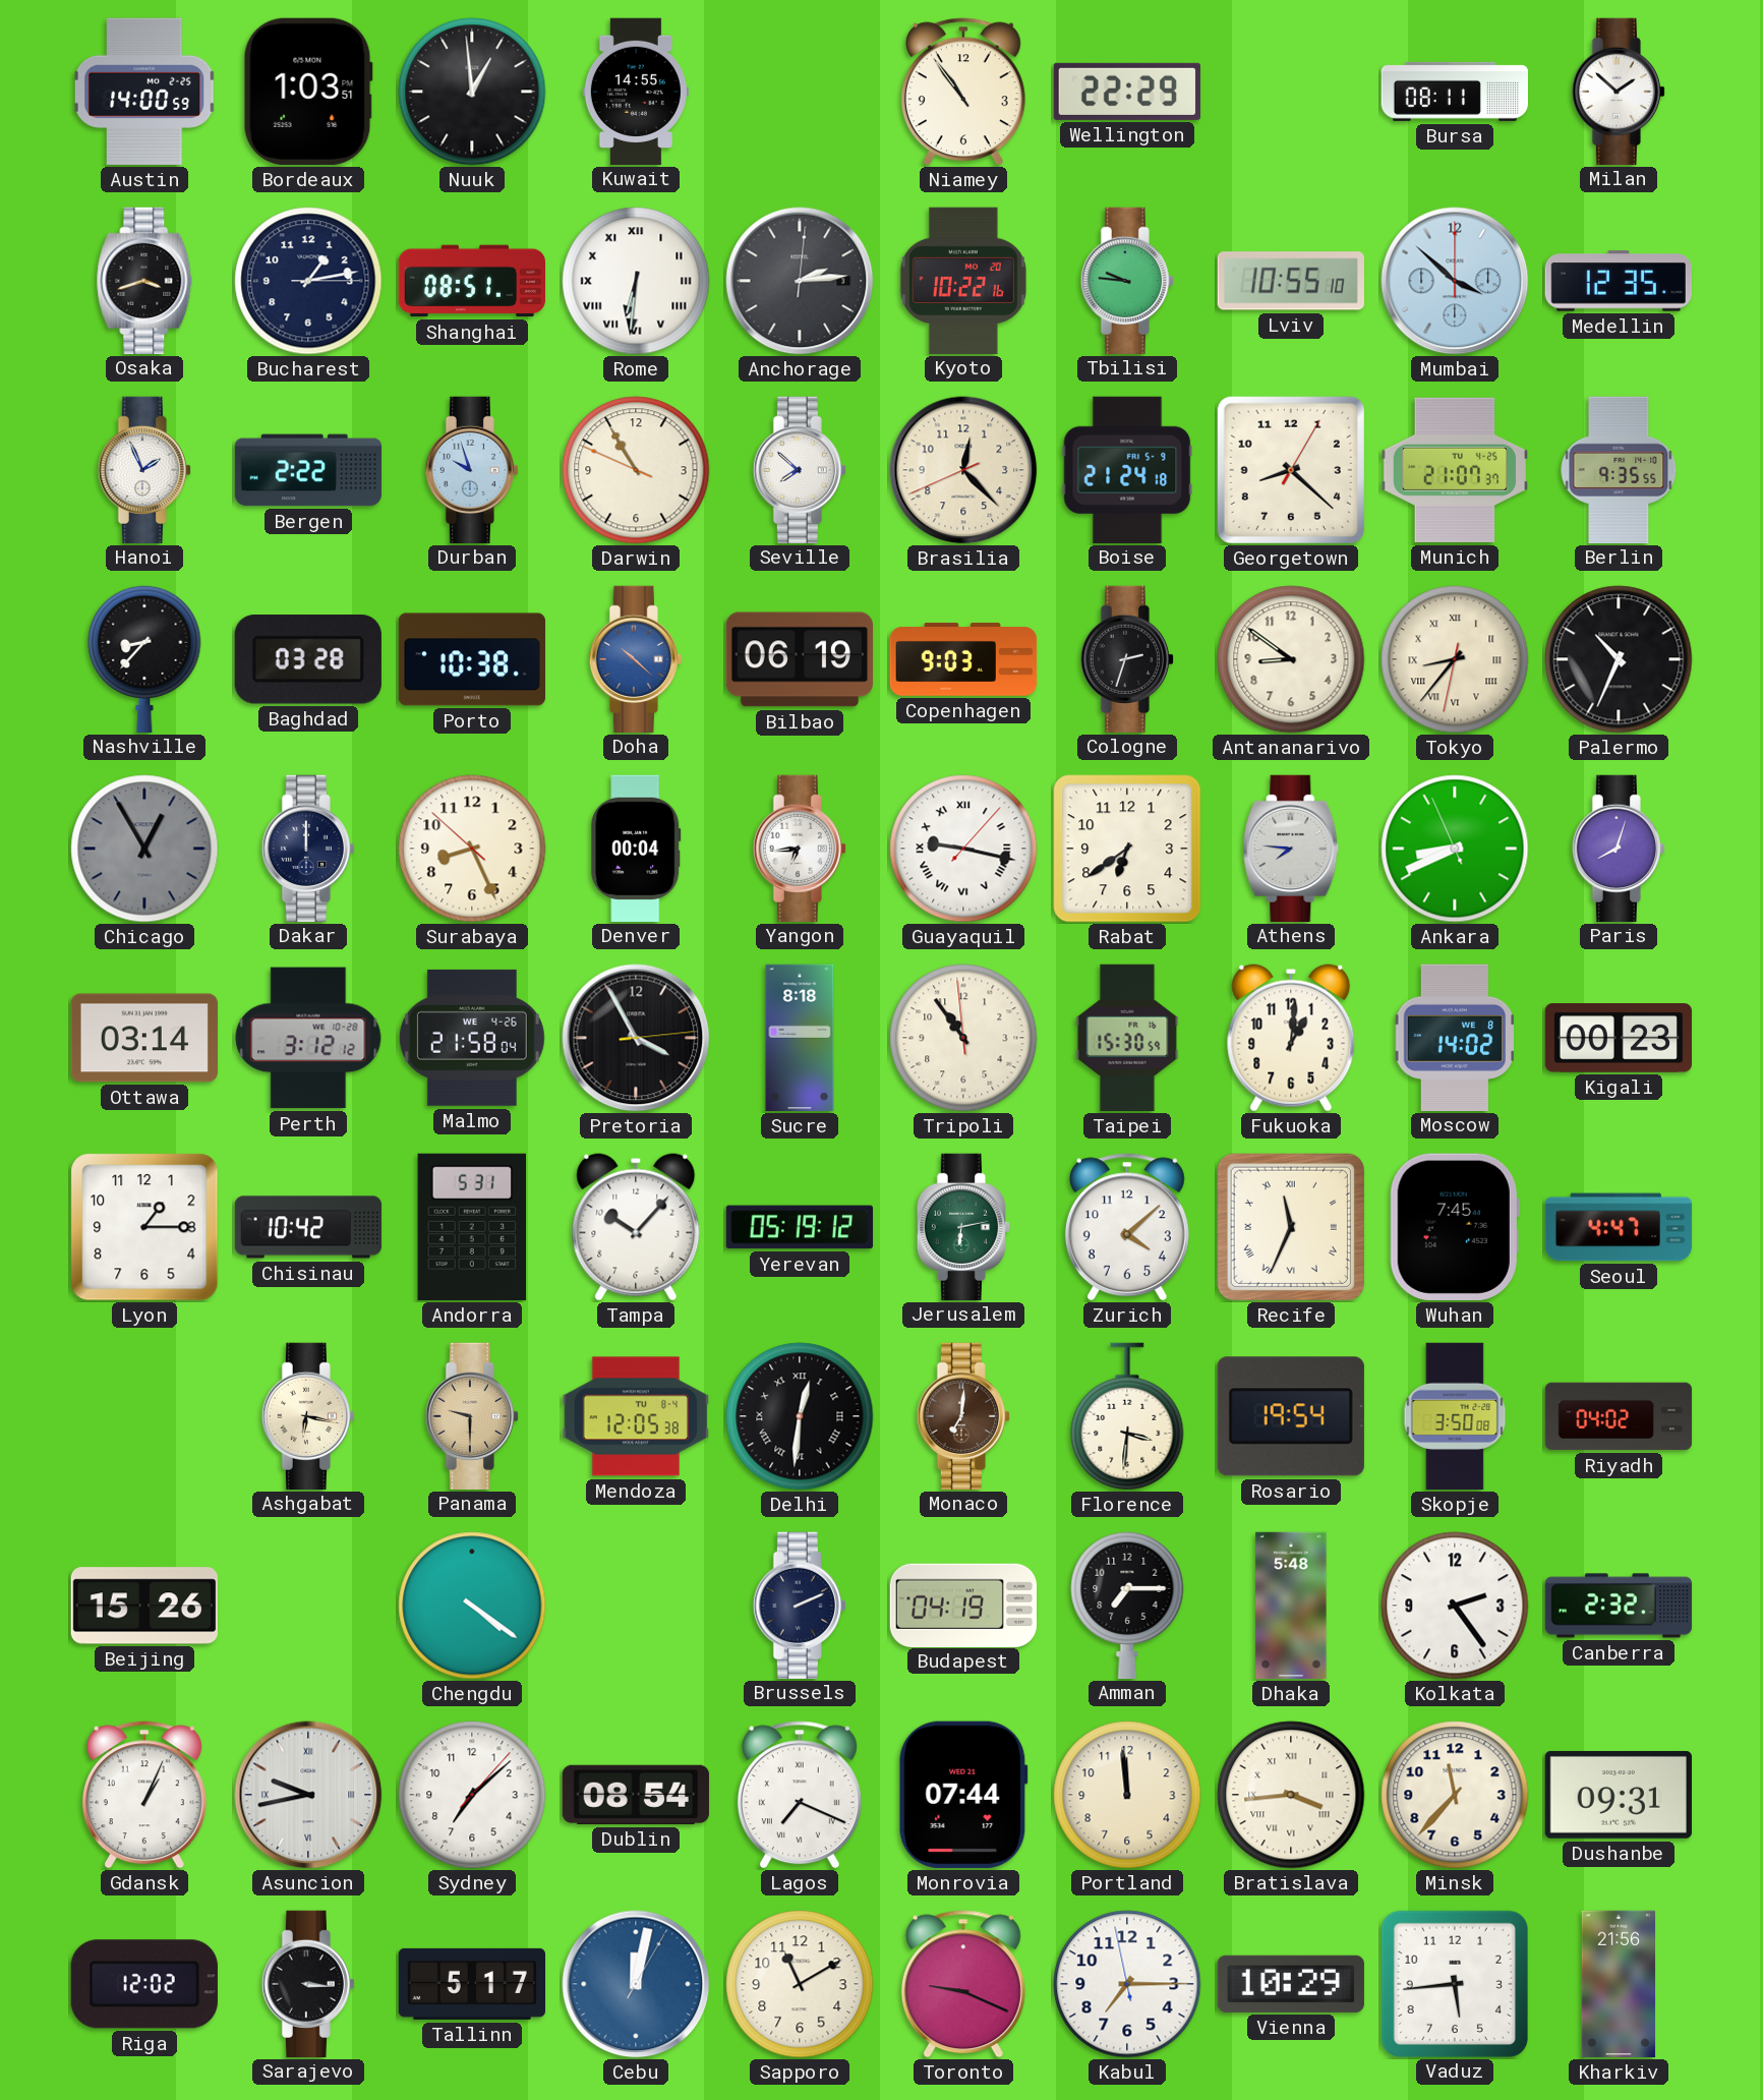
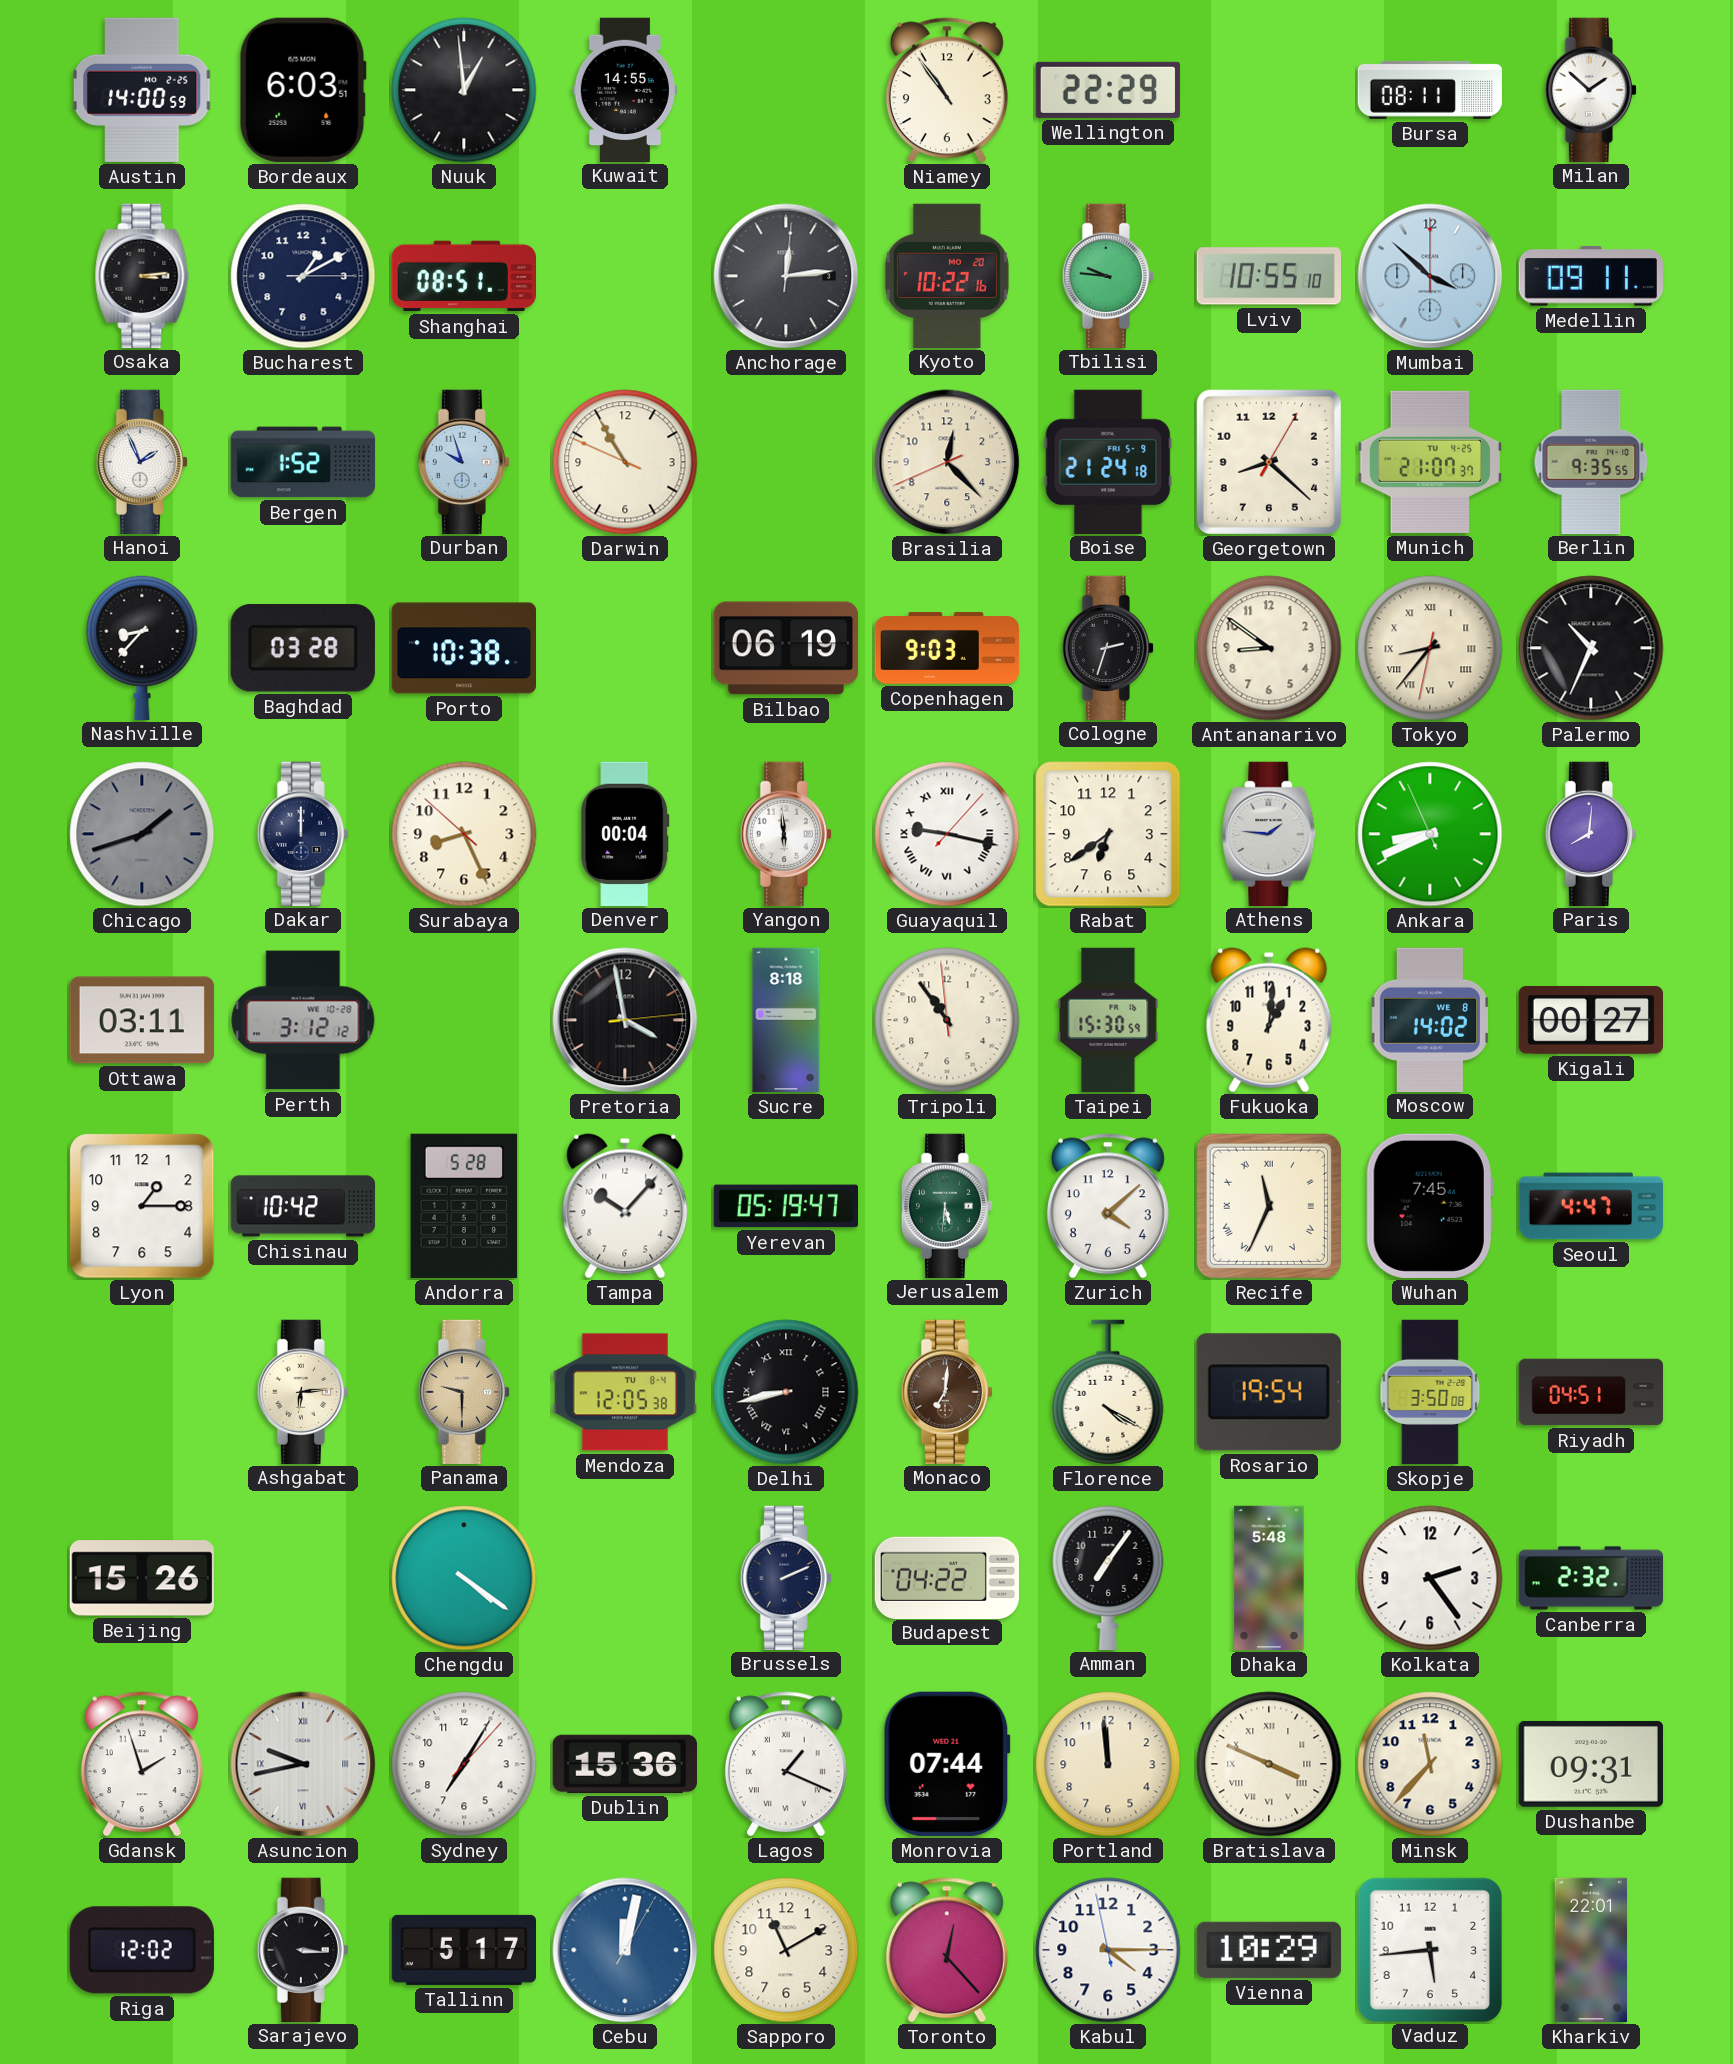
Bordeaux: 1:03 -> 6:03
Osaka: 3:42 -> 3:14
Bucharest: 1:13 -> 1:10
Rome: 6:31 -> none
Anchorage: 2:14 -> 12:14
Medellin: 12:35 -> 09:11
Bergen: 2:22 -> 1:52
Seville: 7:52 -> none
Doha: 10:22 -> none
Chicago: 12:55 -> 1:42
Yangon: 6:44 -> 5:59
Athens: 7:46 -> 1:46
Paris: 8:03 -> 8:01
Ottawa: 03:14 -> 03:11
Malmo: 21:58 -> none
Pretoria: 3:55 -> 3:58
Kigali: 00:23 -> 00:27
Andorra: 5:31 -> 5:28
Yerevan: 05:19:12 -> 05:19:47
Jerusalem: 6:13 -> 5:31
Ashgabat: 6:17 -> 6:14
Delhi: 12:31 -> 8:43
Florence: 3:31 -> 4:20
Riyadh: 04:02 -> 04:51
Budapest: 04:19 -> 04:22
Amman: 7:15 -> 7:06
Gdansk: 1:04 -> 1:57
Sydney: 7:08 -> 7:05
Dublin: 08:54 -> 15:36
Lagos: 7:19 -> 1:19
Bratislava: 3:44 -> 3:49
Toronto: 9:19 -> 12:23
Kabul: 7:14 -> 4:14
Kharkiv: 21:56 -> 22:01
